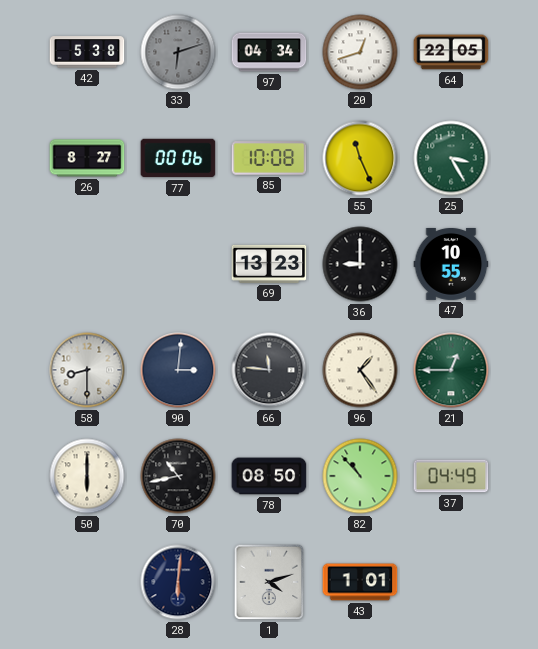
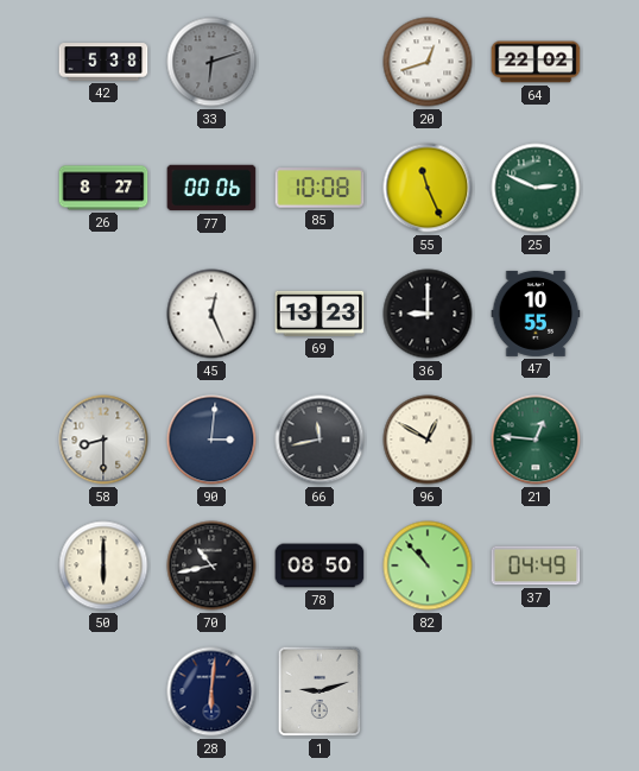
97: 04:34 -> none
64: 22:05 -> 22:02
25: 3:25 -> 2:49
45: none -> 12:26
66: 11:46 -> 11:43
96: 1:24 -> 12:50
21: 12:45 -> 12:46
1: 4:12 -> 9:12
43: 1:01 -> none
